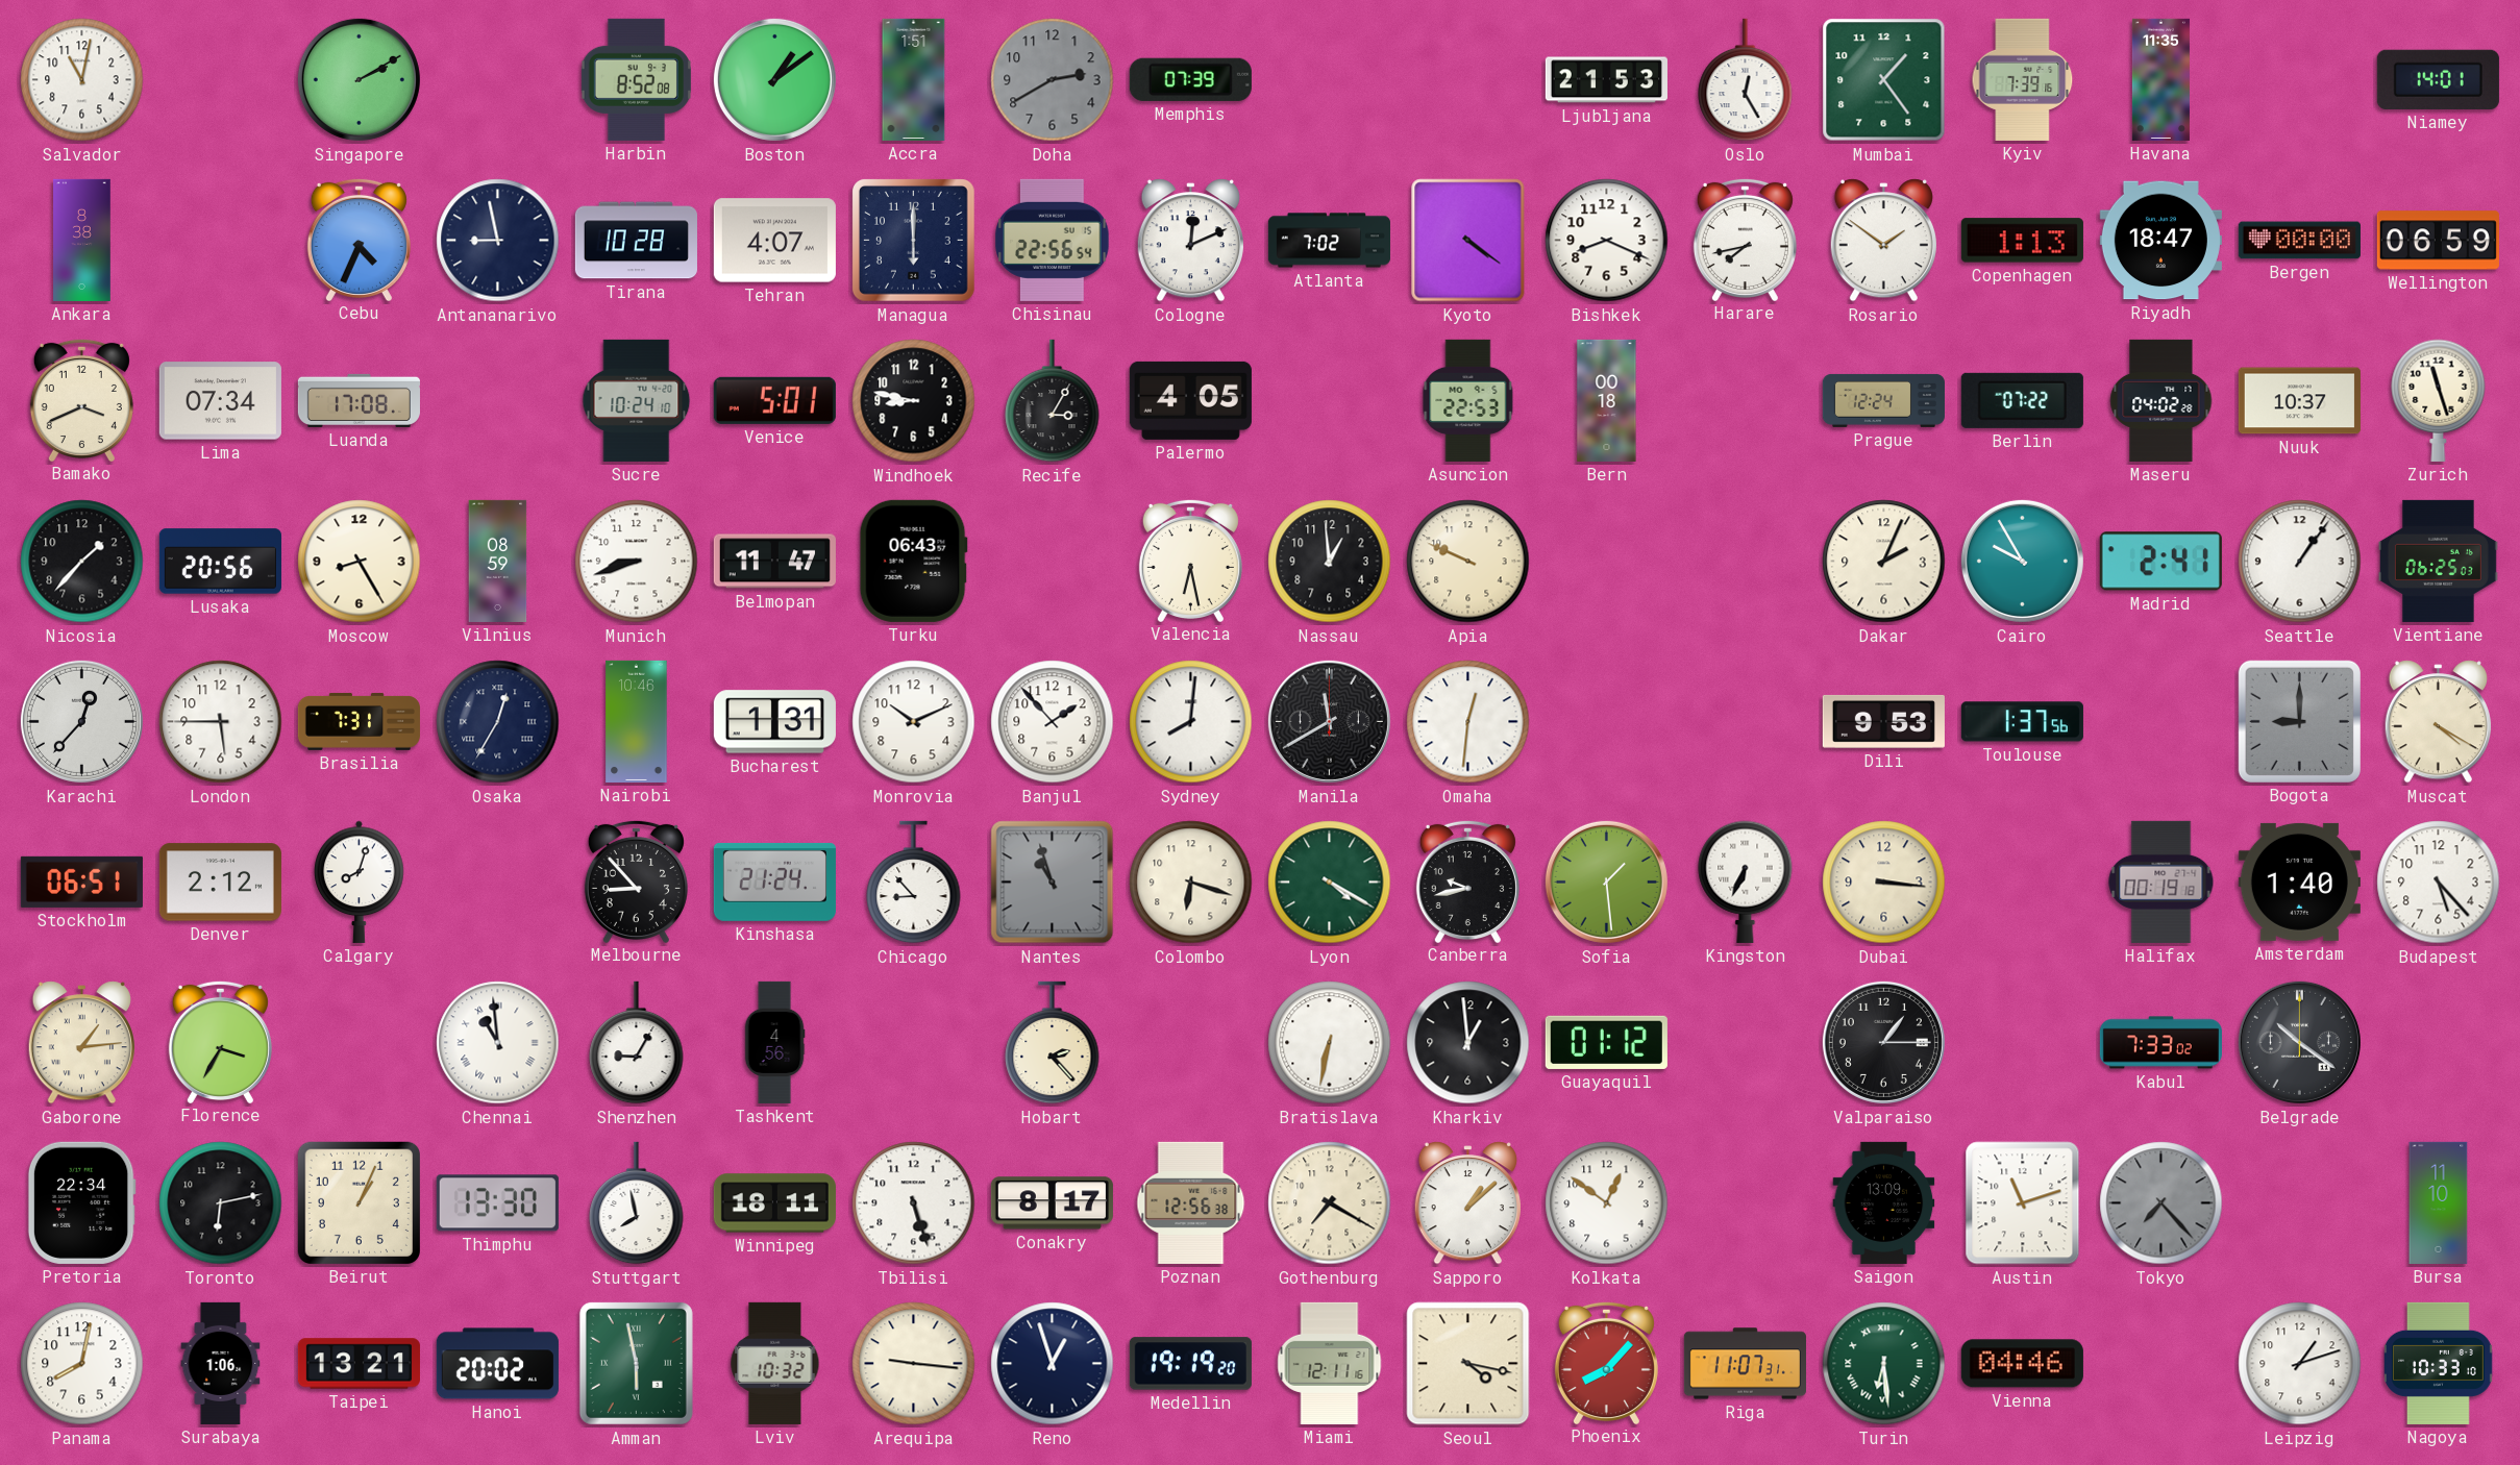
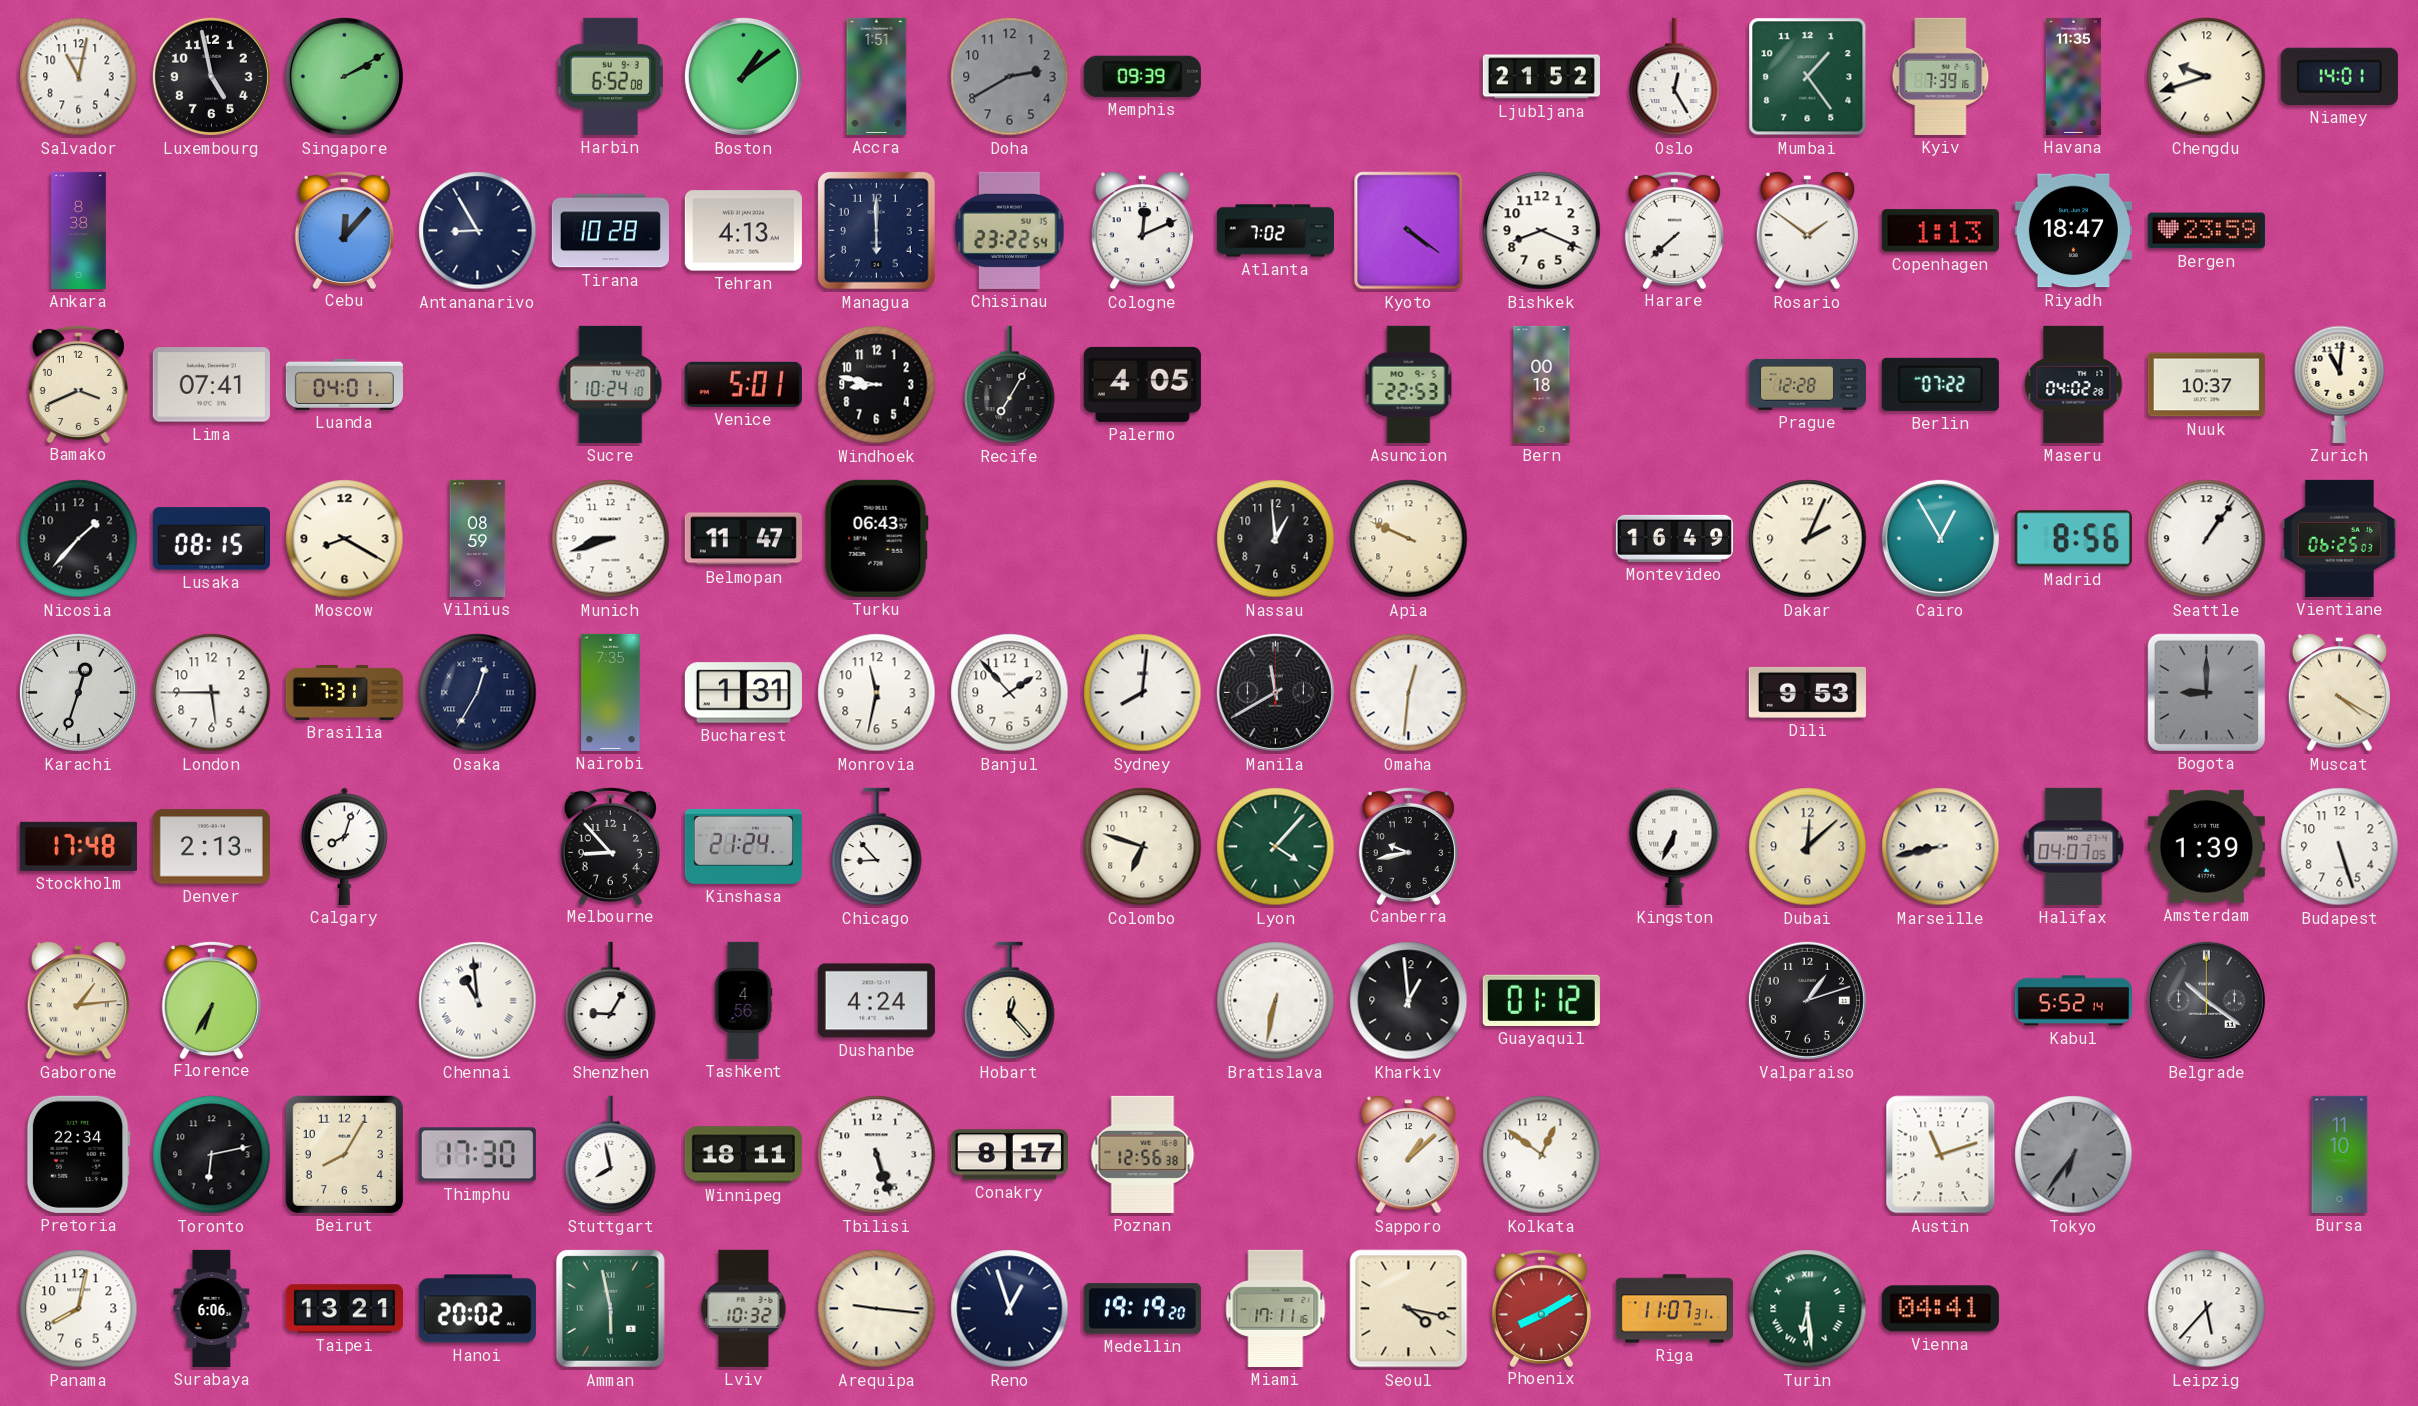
Luxembourg: none -> 4:58
Harbin: 8:52 -> 6:52
Memphis: 07:39 -> 09:39
Ljubljana: 21:53 -> 21:52
Chengdu: none -> 9:42
Cebu: 4:34 -> 12:07
Antananarivo: 8:58 -> 8:55
Tehran: 4:07 -> 4:13
Chisinau: 22:56 -> 23:22
Harare: 7:43 -> 7:38
Bergen: 00:00 -> 23:59
Wellington: 06:59 -> none
Lima: 07:34 -> 07:41
Luanda: 17:08 -> 04:01
Recife: 3:05 -> 7:05
Prague: 12:24 -> 12:28
Zurich: 11:27 -> 11:01
Lusaka: 20:56 -> 08:15
Moscow: 8:25 -> 8:20
Valencia: 6:28 -> none
Montevideo: none -> 16:49
Cairo: 9:55 -> 12:55
Madrid: 2:41 -> 8:56
Karachi: 12:37 -> 12:33
Nairobi: 10:46 -> 7:35
Monrovia: 10:11 -> 11:32
Toulouse: 1:37 -> none
Stockholm: 06:51 -> 17:48
Denver: 2:12 -> 2:13
Nantes: 10:57 -> none
Colombo: 6:18 -> 6:48
Lyon: 4:20 -> 4:07
Sofia: 1:29 -> none
Dubai: 3:16 -> 12:08
Marseille: none -> 8:43
Halifax: 00:19 -> 04:07
Amsterdam: 1:40 -> 1:39
Budapest: 5:23 -> 5:27
Florence: 3:35 -> 6:35
Dushanbe: none -> 4:24
Hobart: 2:23 -> 12:23
Valparaiso: 1:15 -> 1:12
Kabul: 7:33 -> 5:52
Beirut: 1:04 -> 8:05
Thimphu: 13:30 -> 17:30
Gothenburg: 7:20 -> none
Saigon: 13:09 -> none
Tokyo: 7:23 -> 6:36
Surabaya: 1:06 -> 6:06
Miami: 12:11 -> 17:11
Phoenix: 8:07 -> 8:10
Vienna: 04:46 -> 04:41
Leipzig: 1:12 -> 5:37
Nagoya: 10:33 -> none
